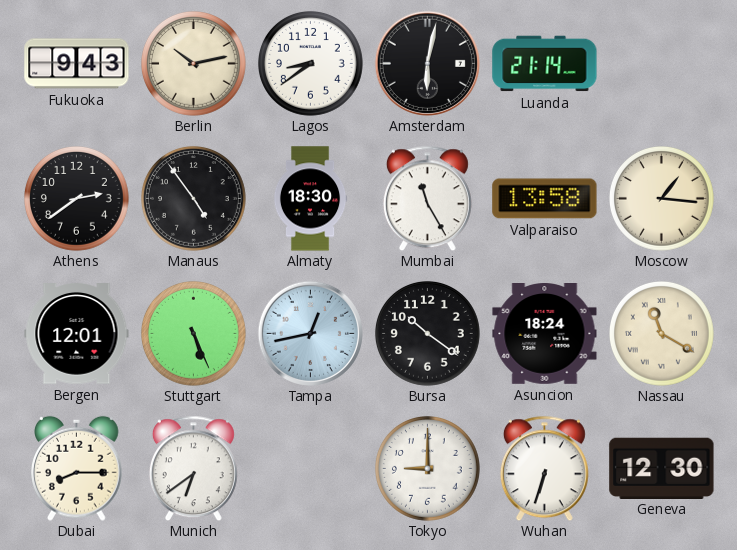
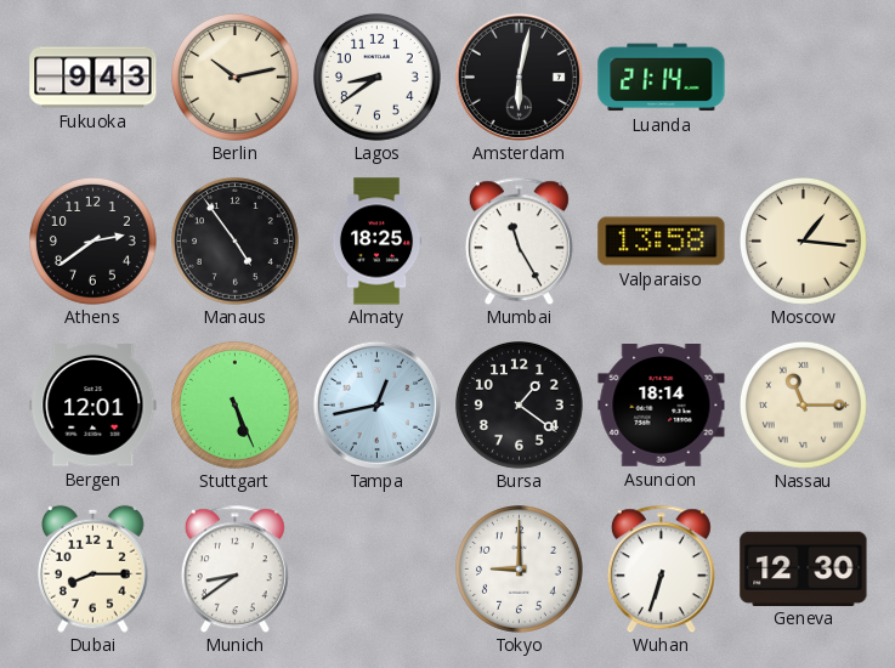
Almaty: 18:30 -> 18:25
Bursa: 10:21 -> 1:21
Asuncion: 18:24 -> 18:14
Nassau: 11:20 -> 11:15
Munich: 6:39 -> 8:39
